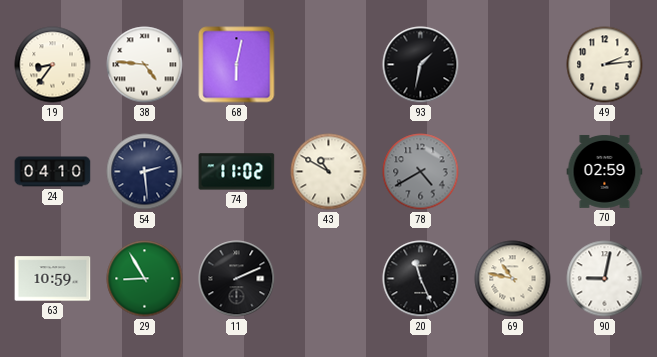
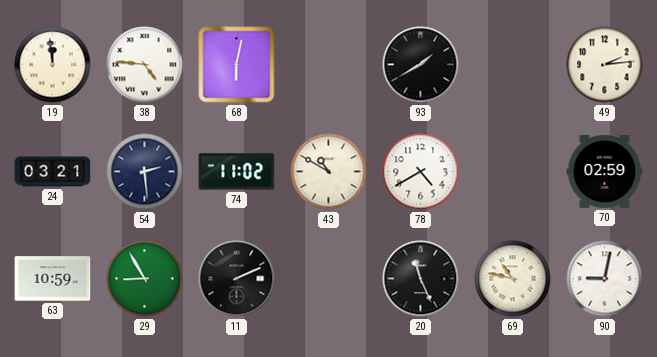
19: 8:36 -> 11:59
93: 1:32 -> 1:40
24: 04:10 -> 03:21
78 dial: grey -> white
